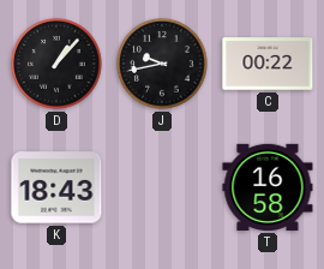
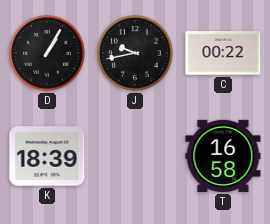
D: 1:07 -> 1:05
K: 18:43 -> 18:39
